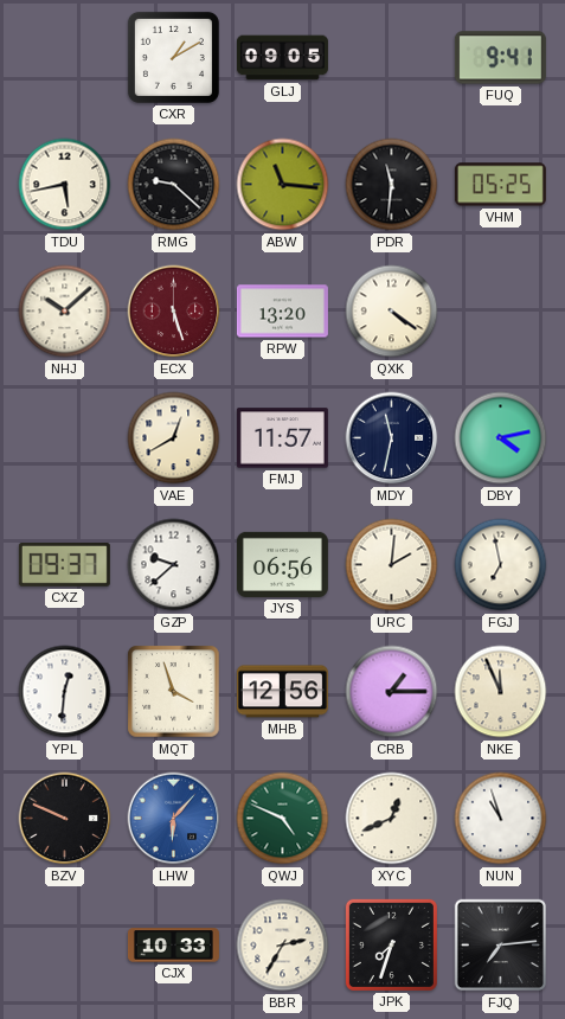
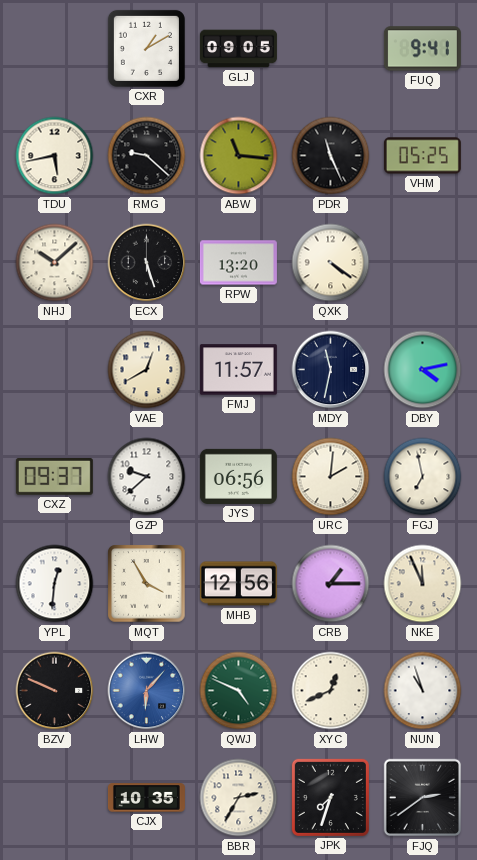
PDR: 11:31 -> 11:26
ECX dial: burgundy -> black
MQT: 3:57 -> 3:55
CJX: 10:33 -> 10:35
FJQ: 7:14 -> 2:39
